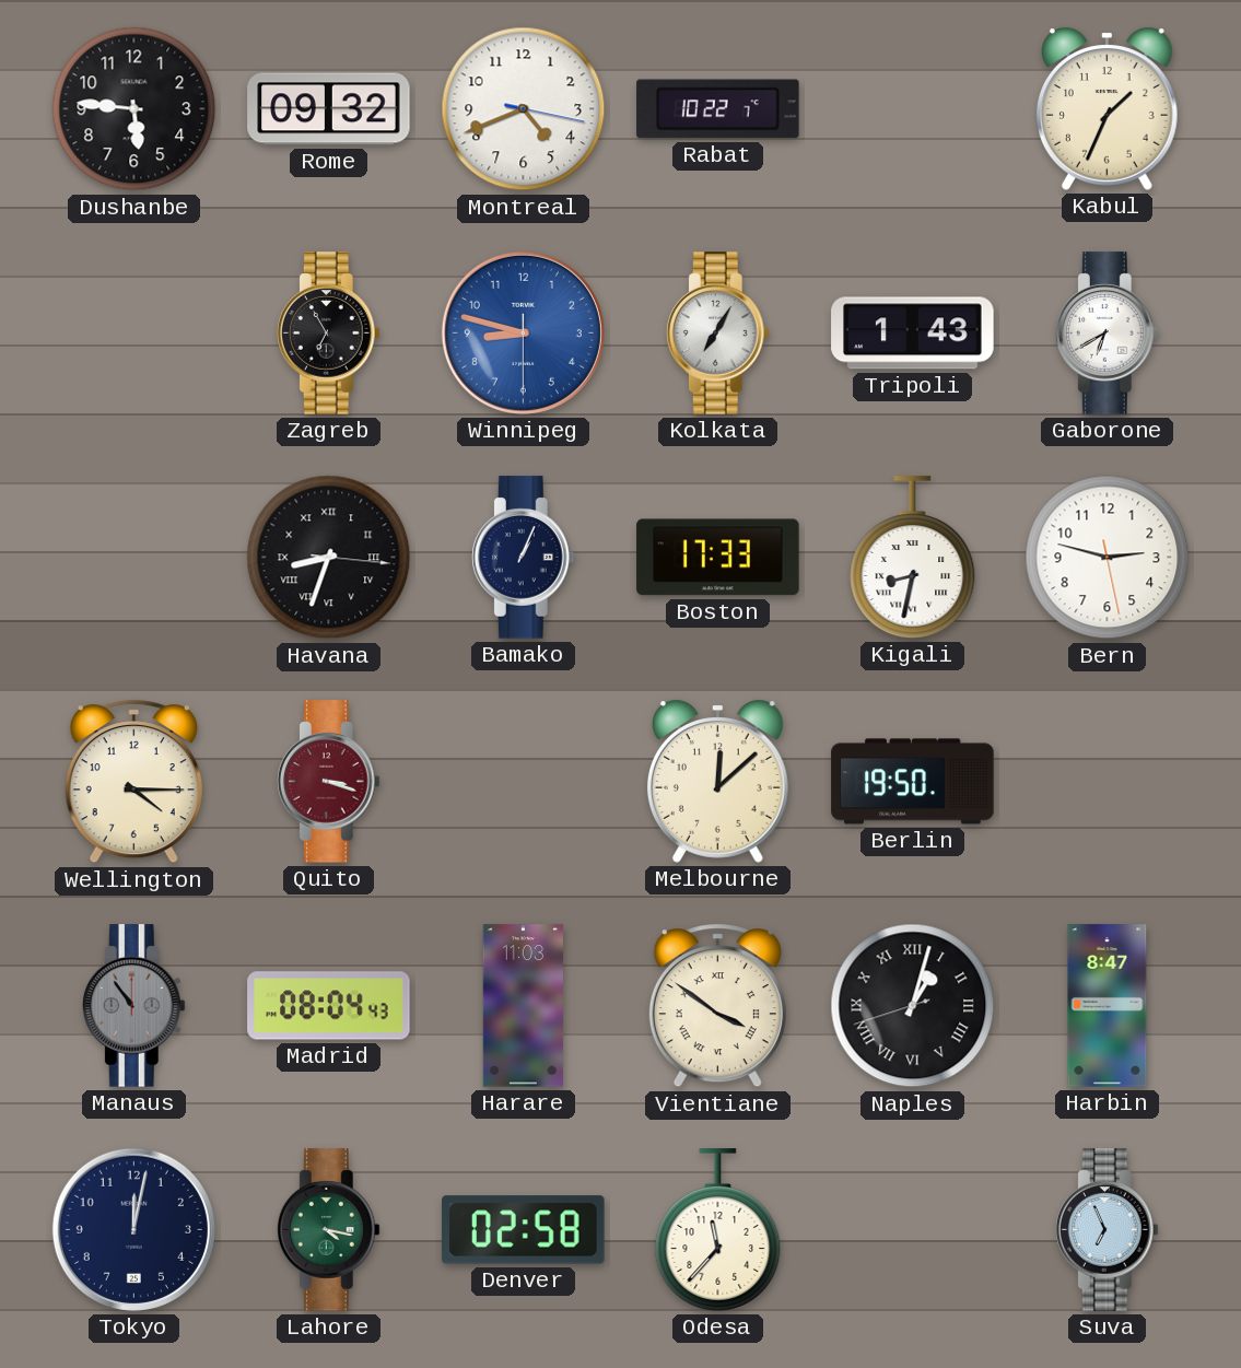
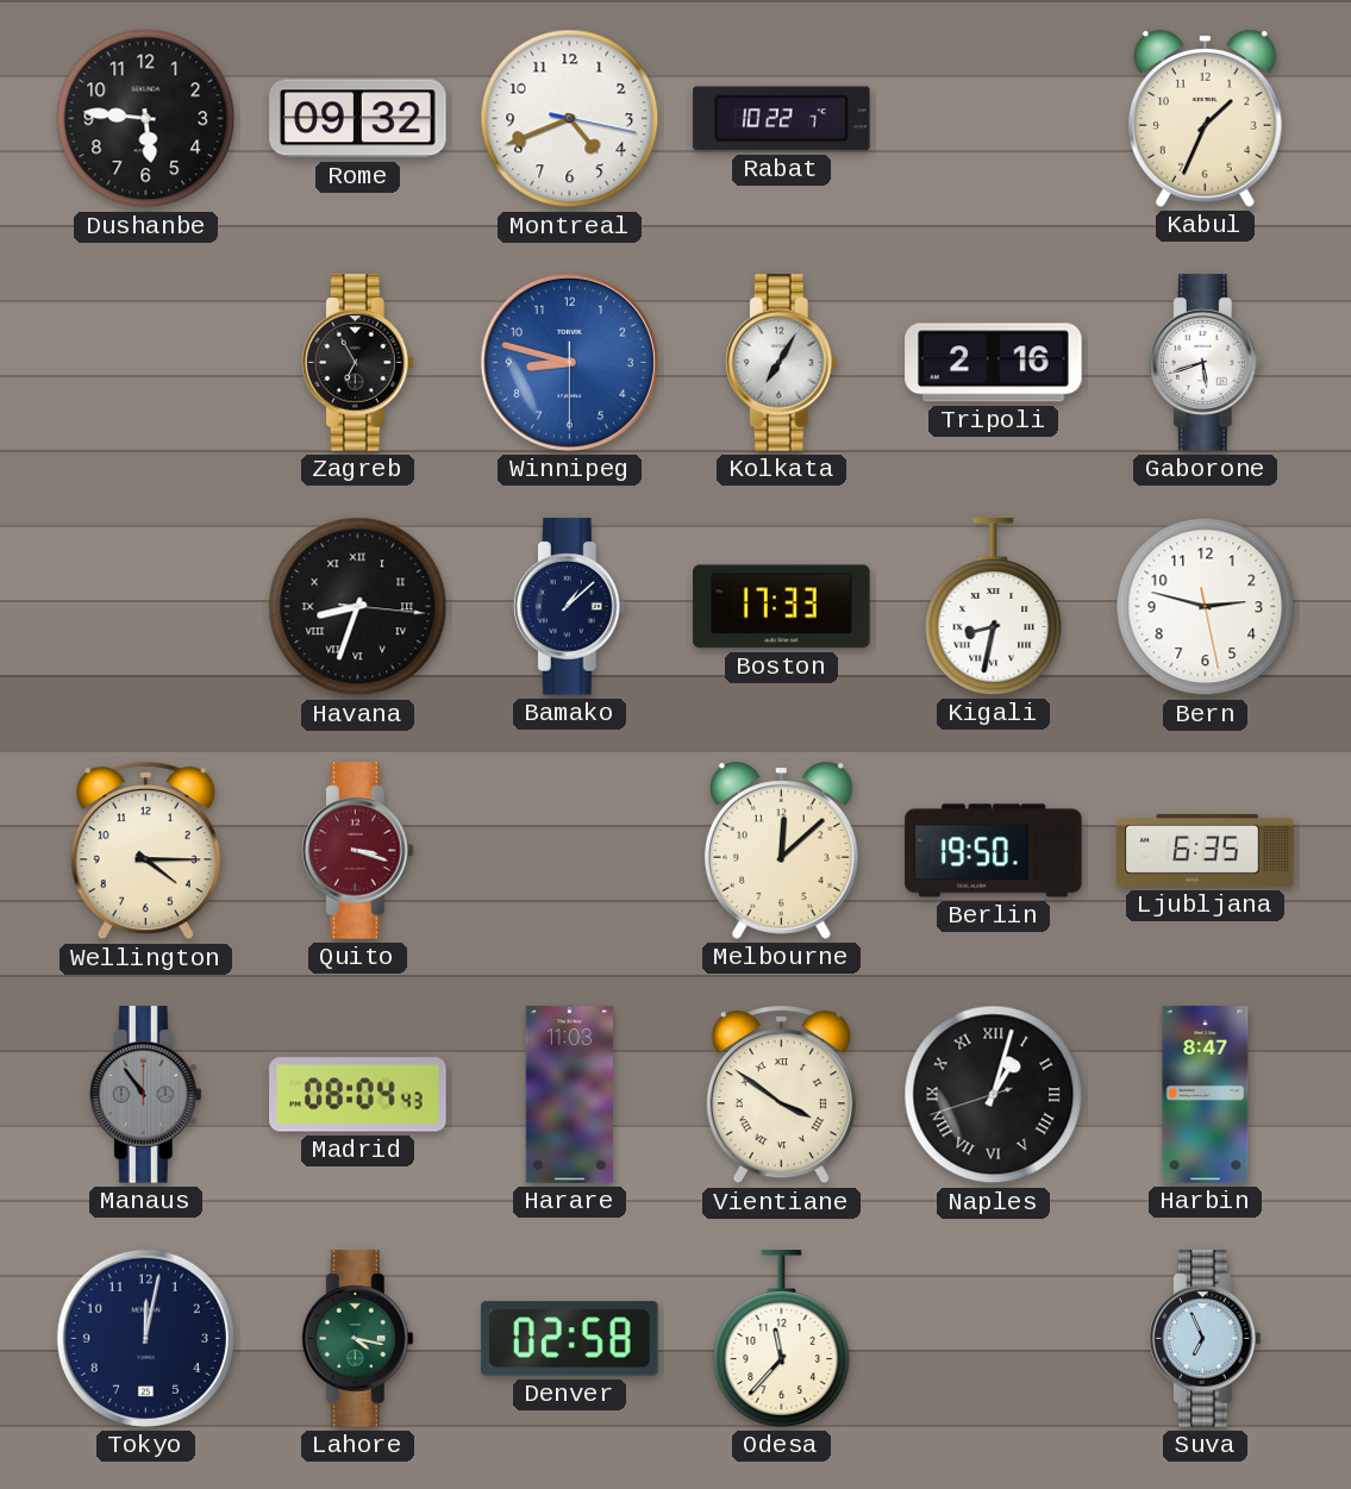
Tripoli: 1:43 -> 2:16
Gaborone: 6:40 -> 5:42
Bamako: 1:04 -> 1:08
Ljubljana: none -> 6:35
